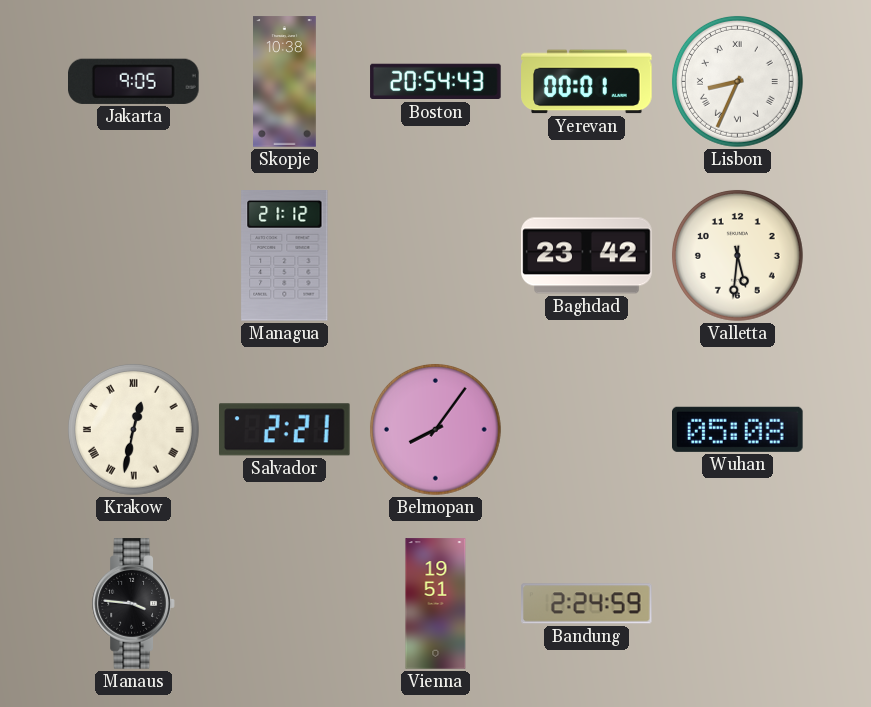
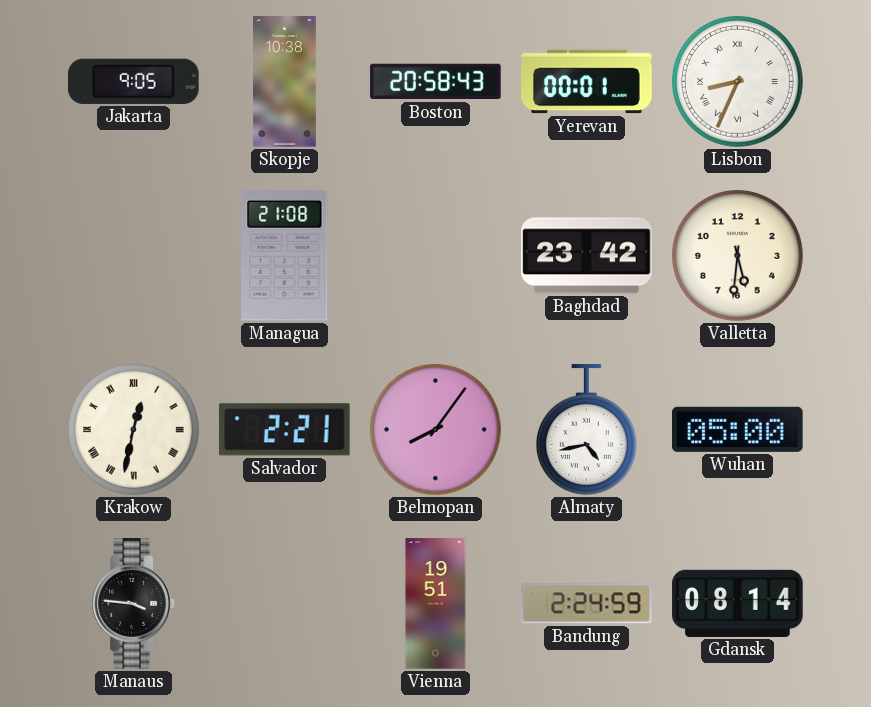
Boston: 20:54 -> 20:58
Managua: 21:12 -> 21:08
Almaty: none -> 4:43
Wuhan: 05:08 -> 05:00
Gdansk: none -> 08:14
